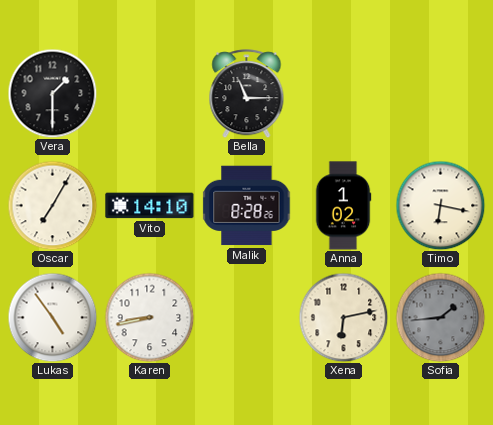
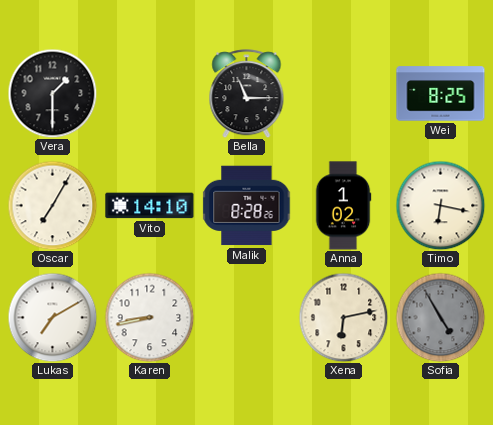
Wei: none -> 8:25
Lukas: 4:54 -> 7:10
Sofia: 1:44 -> 4:55
